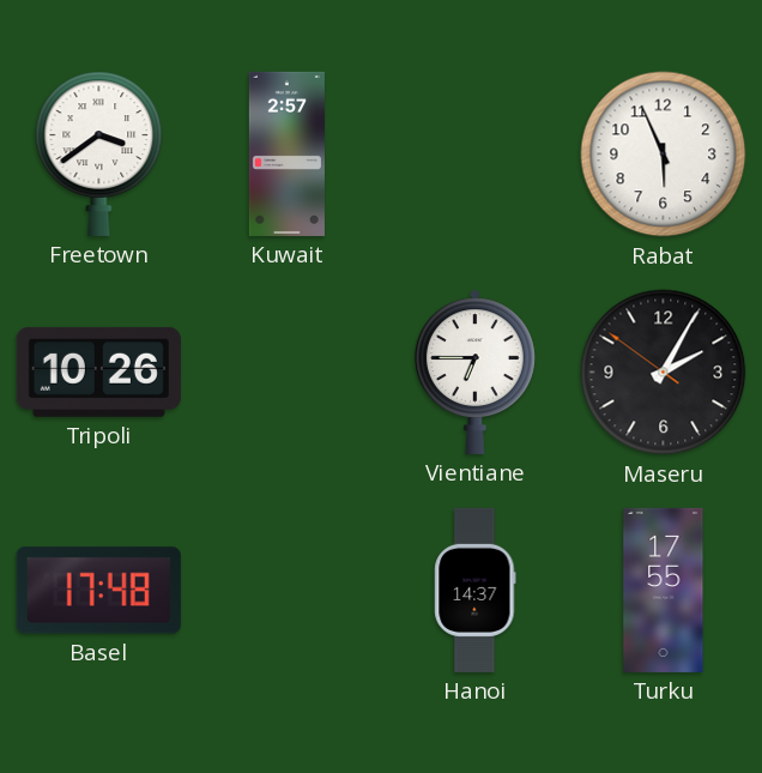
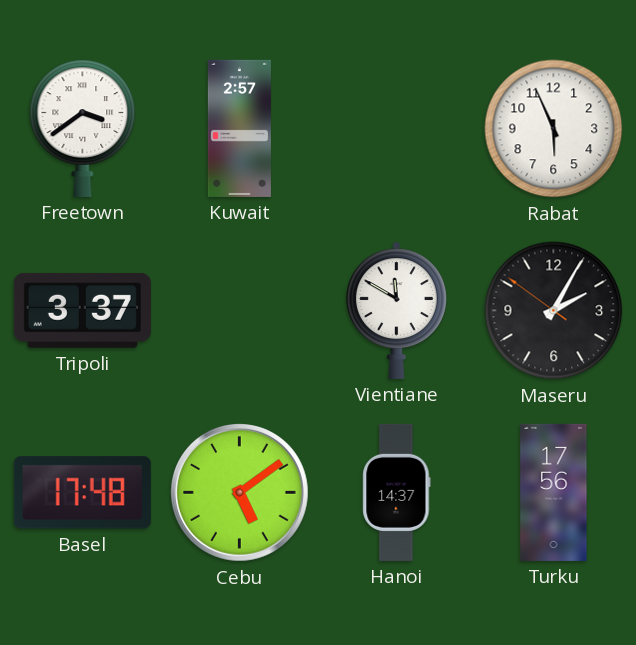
Tripoli: 10:26 -> 3:37
Vientiane: 6:45 -> 11:50
Cebu: none -> 5:09
Turku: 17:55 -> 17:56
